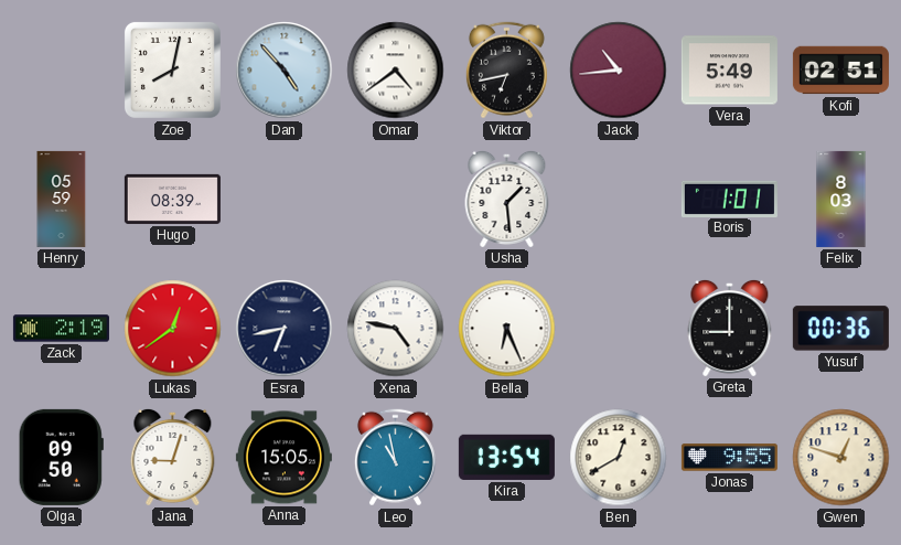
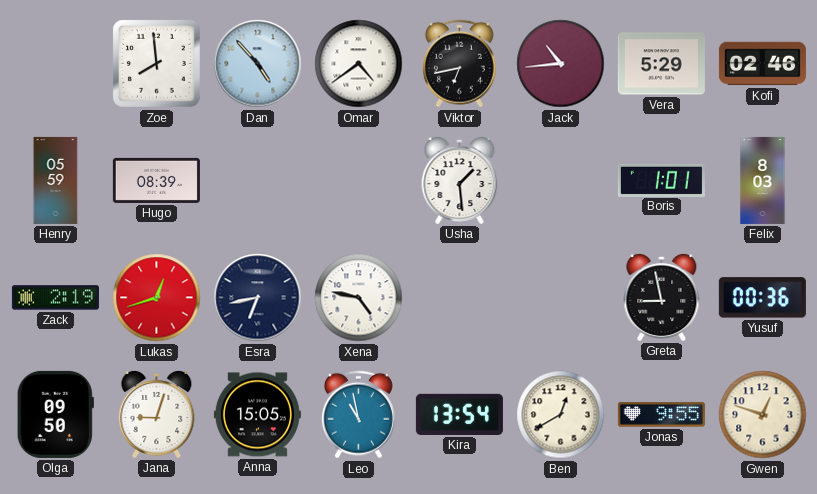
Zoe: 8:02 -> 7:59
Vera: 5:49 -> 5:29
Kofi: 02:51 -> 02:46
Lukas: 12:39 -> 12:42
Bella: 6:26 -> none
Greta: 9:00 -> 8:58
